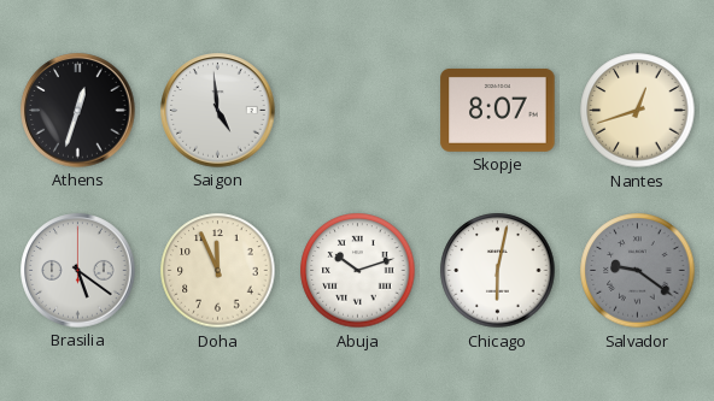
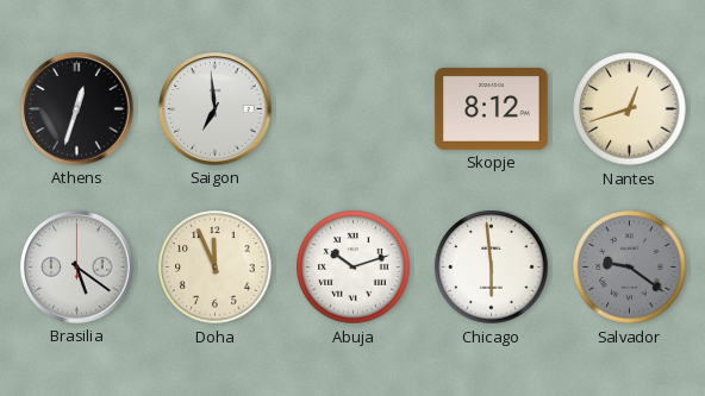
Saigon: 4:59 -> 6:59
Skopje: 8:07 -> 8:12
Chicago: 6:02 -> 5:59
